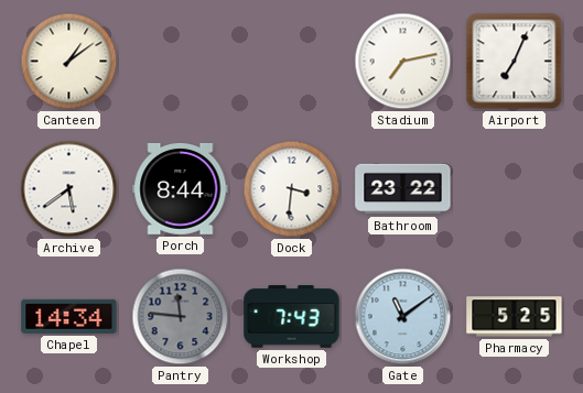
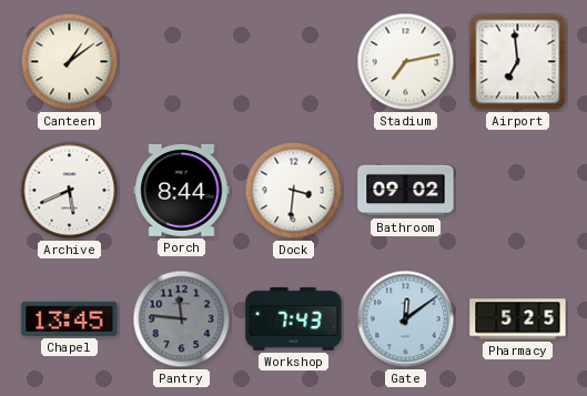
Airport: 7:04 -> 6:59
Archive: 5:39 -> 5:41
Bathroom: 23:22 -> 09:02
Chapel: 14:34 -> 13:45
Gate: 11:09 -> 12:09
